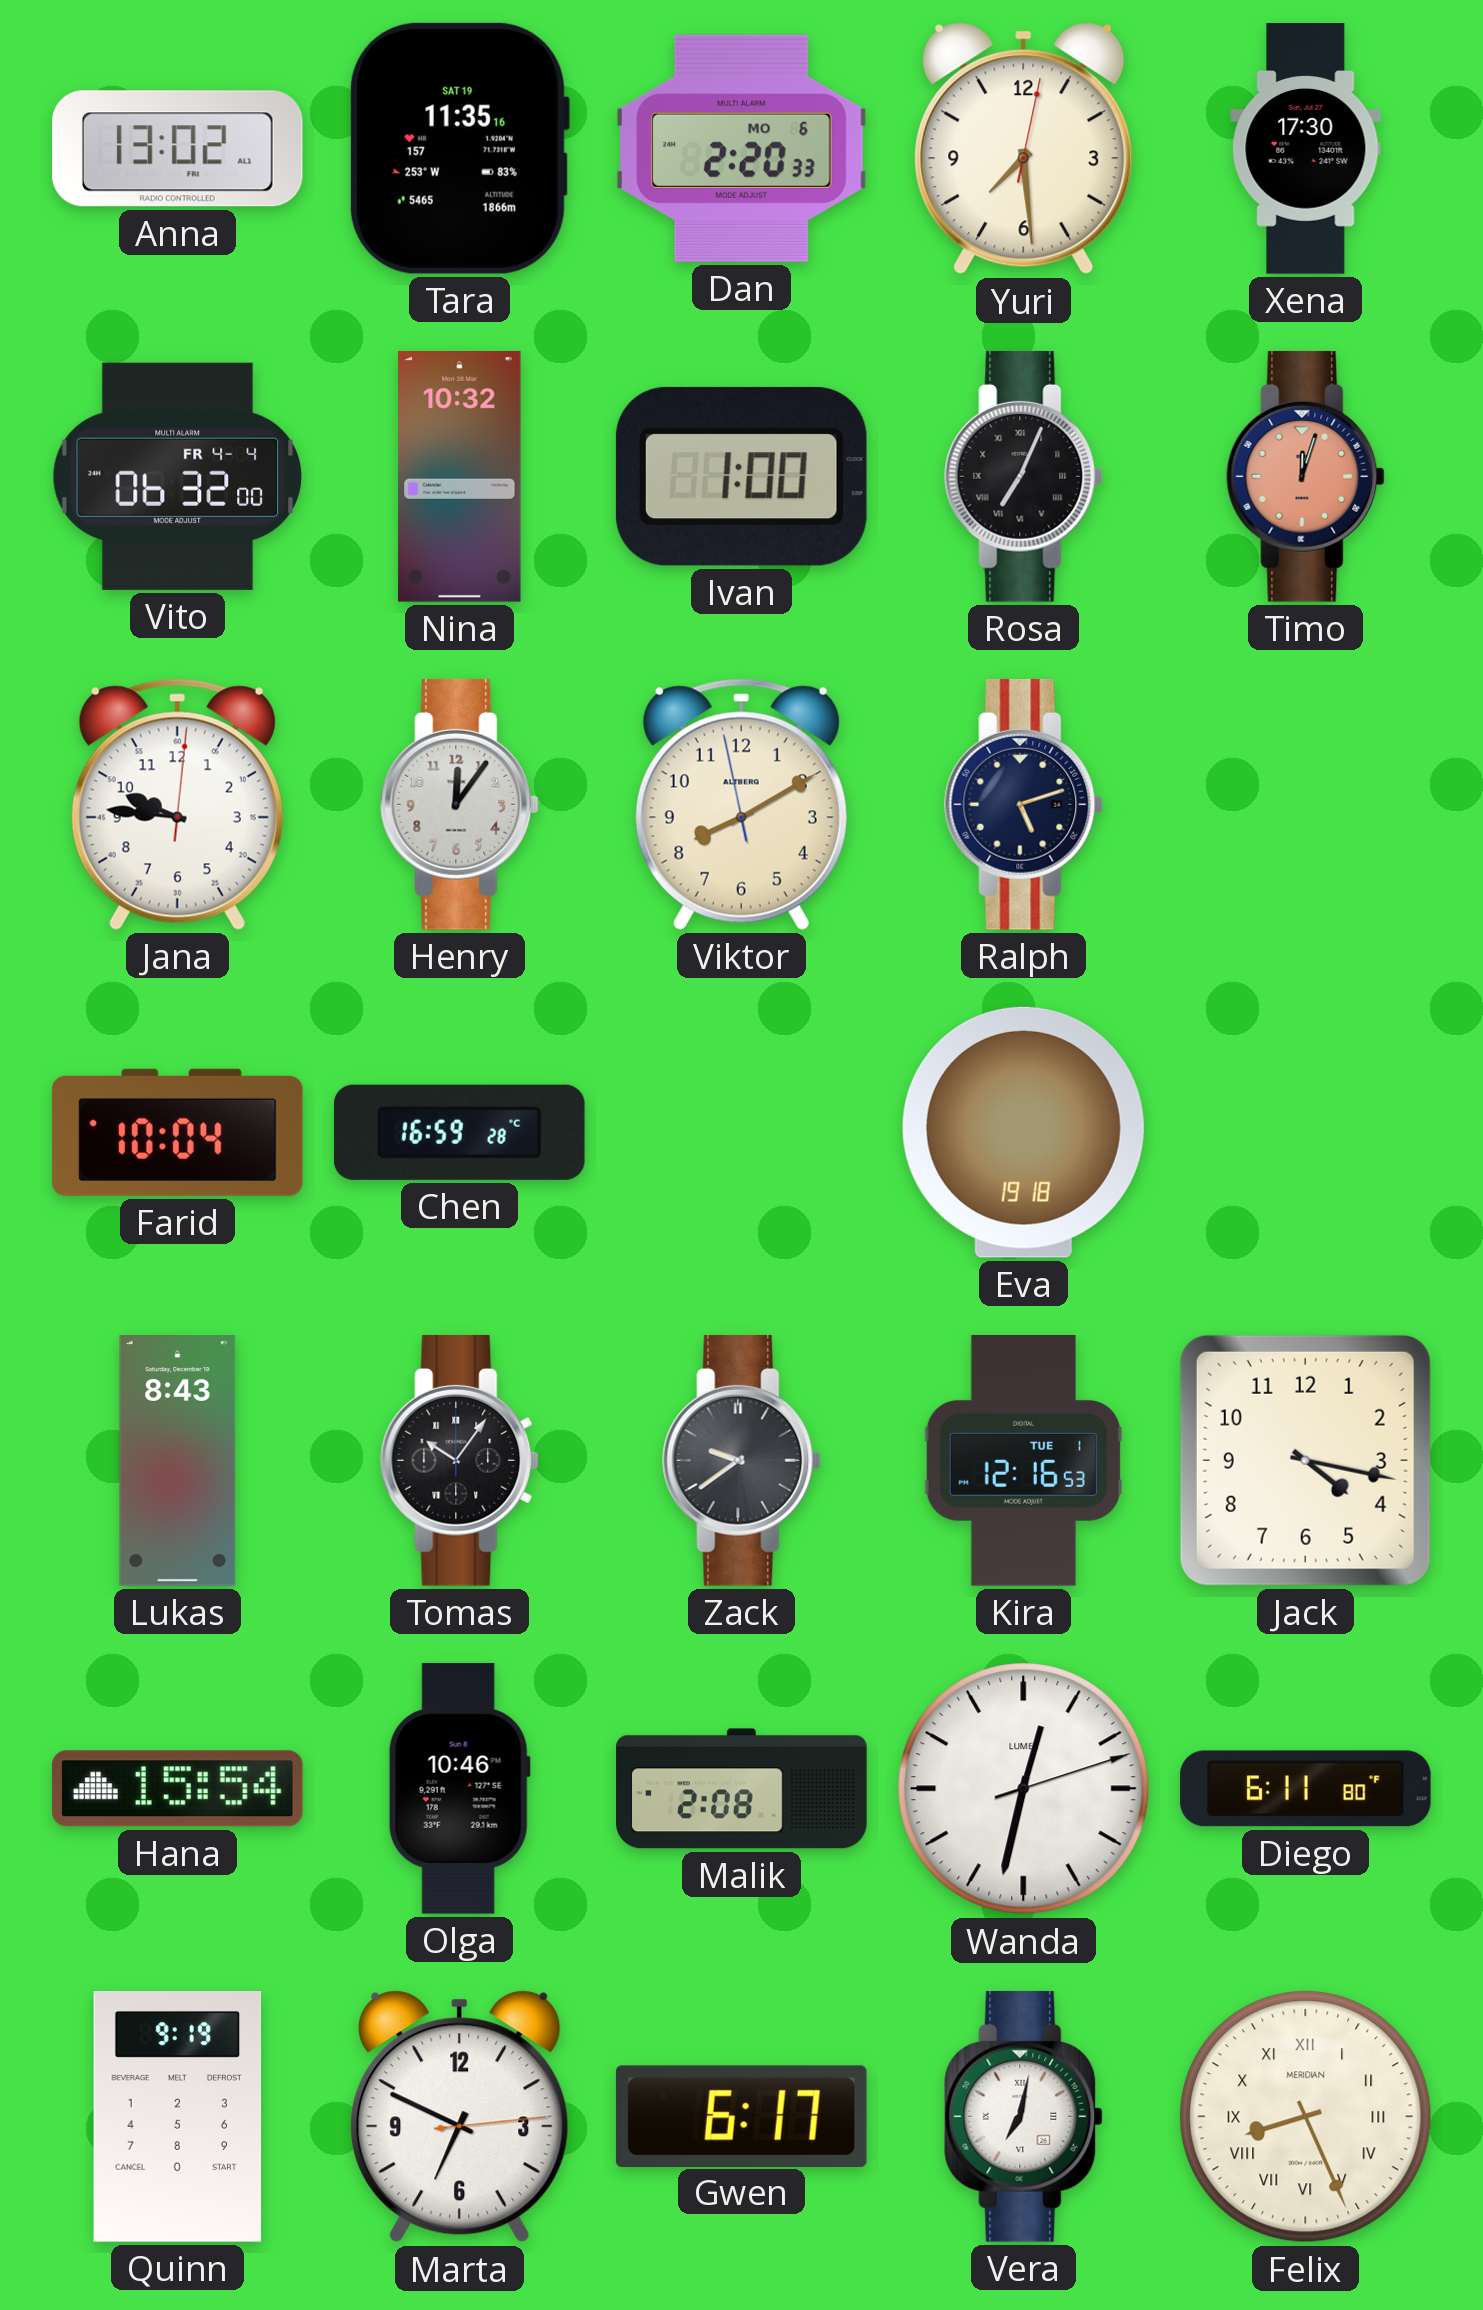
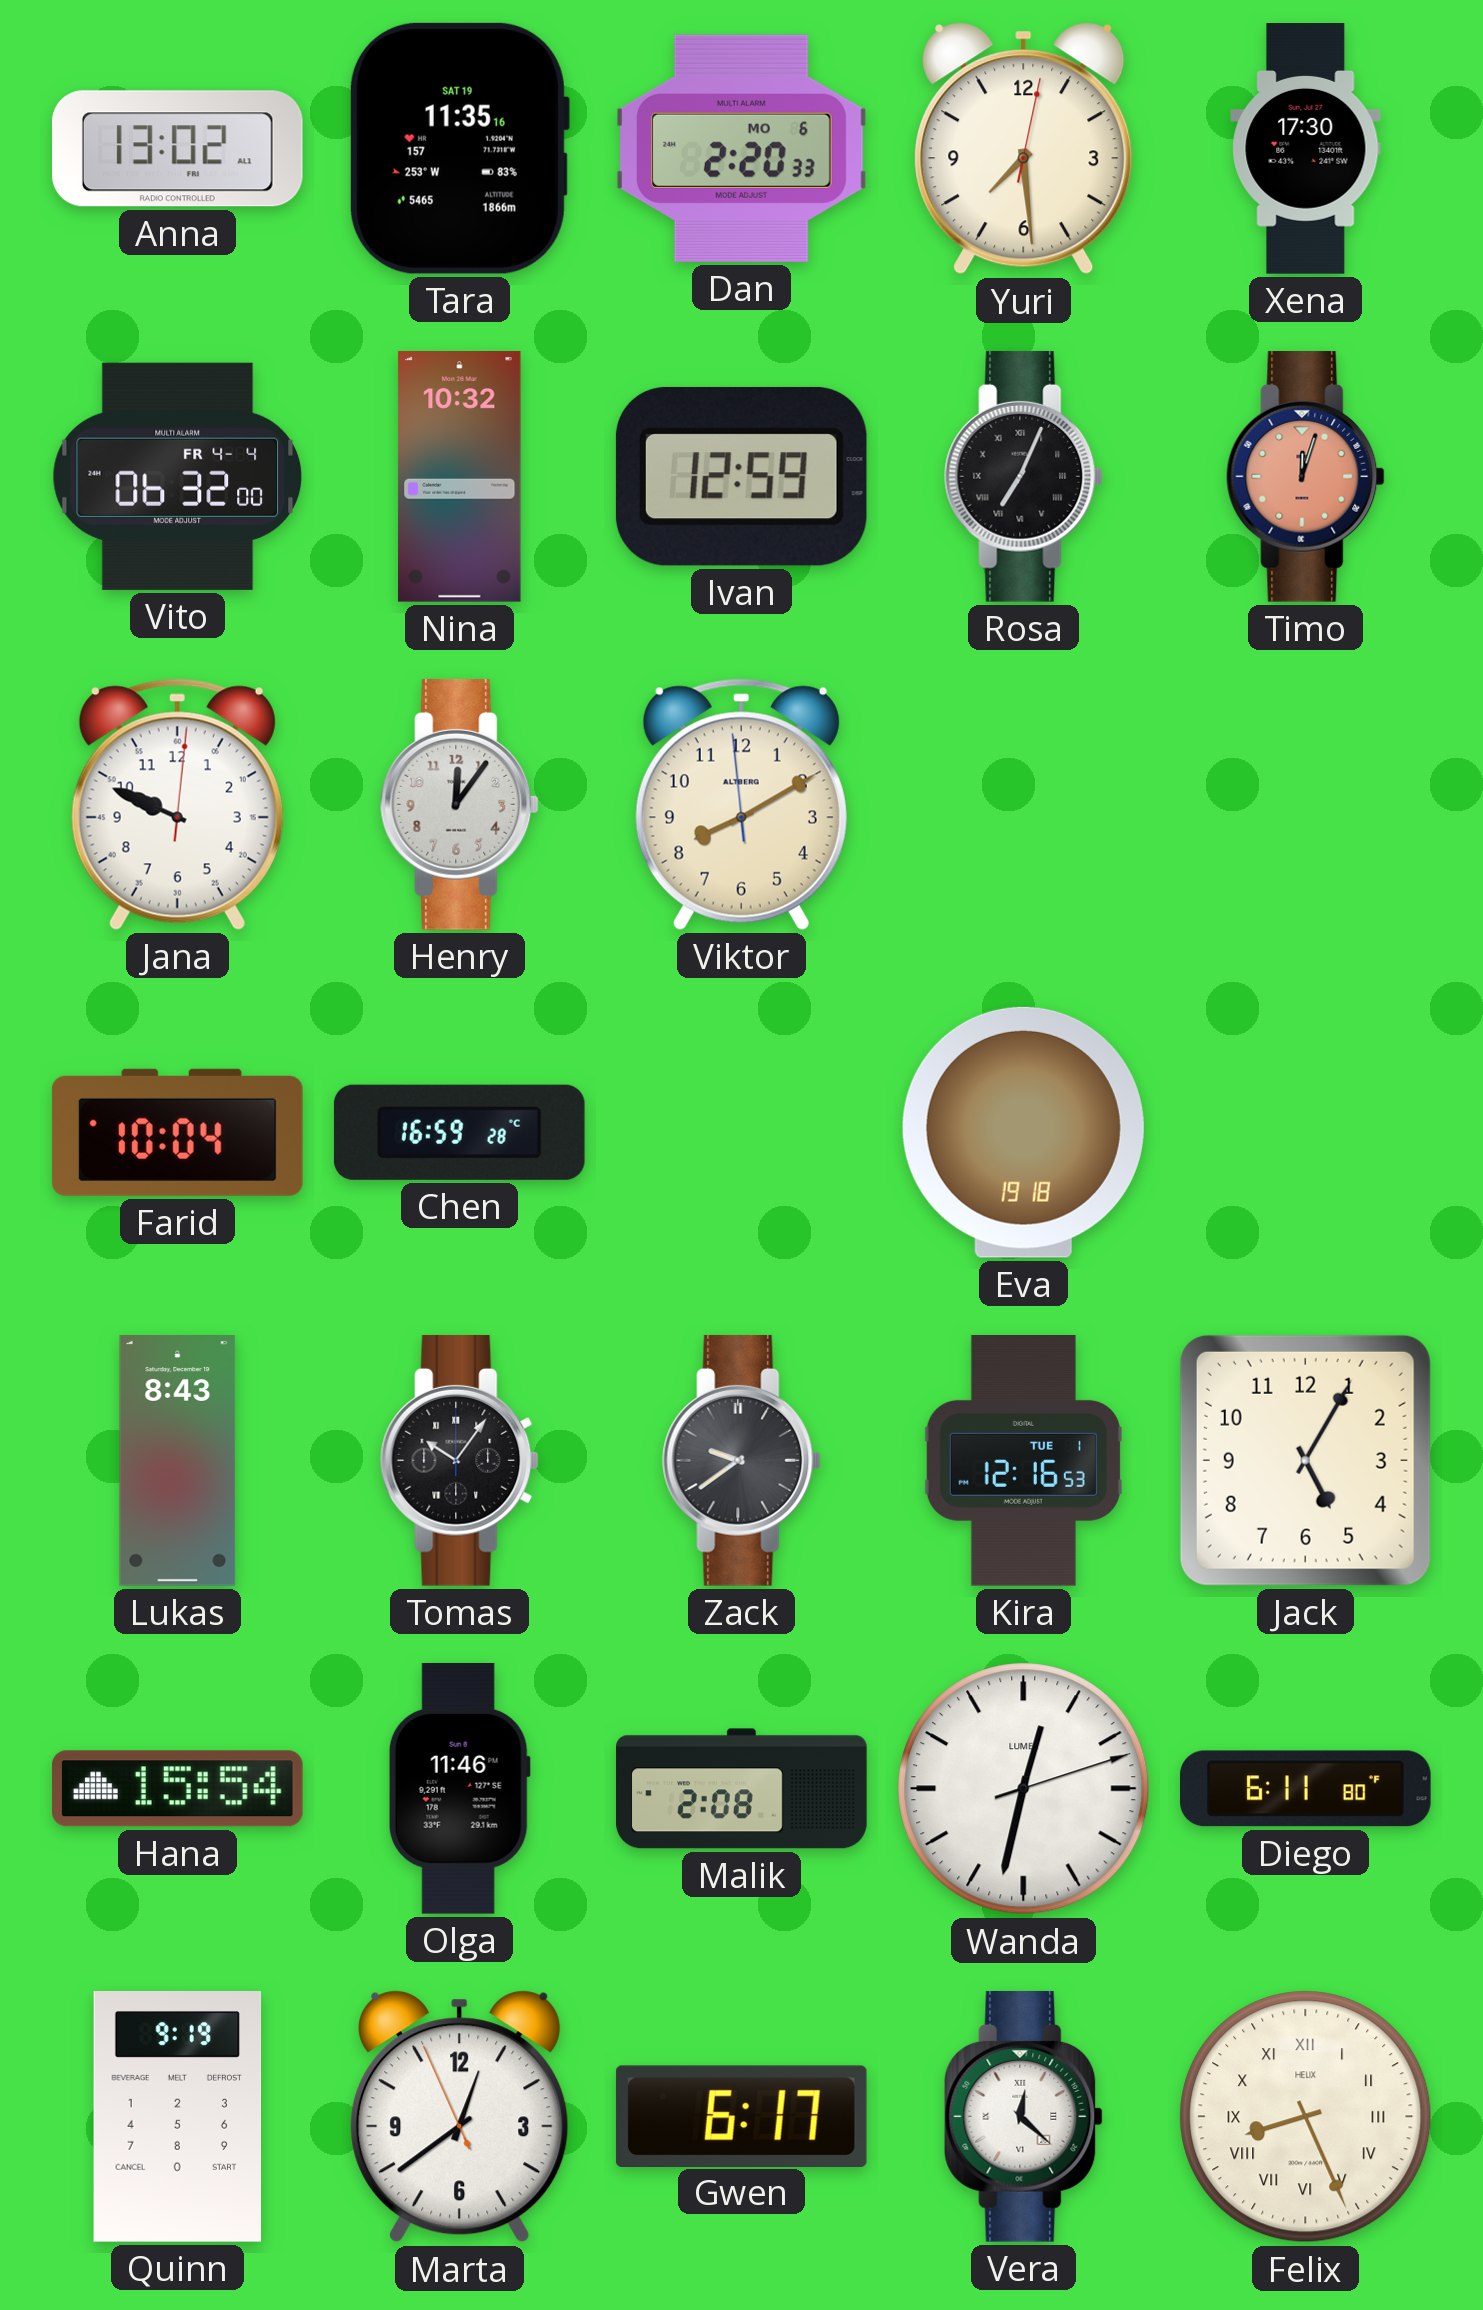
Ivan: 1:00 -> 12:59
Jana: 9:46 -> 9:49
Viktor: 8:09:58 -> 8:09:59
Ralph: 5:12 -> none
Jack: 4:17 -> 5:05
Olga: 10:46 -> 11:46
Marta: 6:49 -> 12:38
Vera: 7:02 -> 12:22
Felix brand: MERIDIAN -> HELIX
